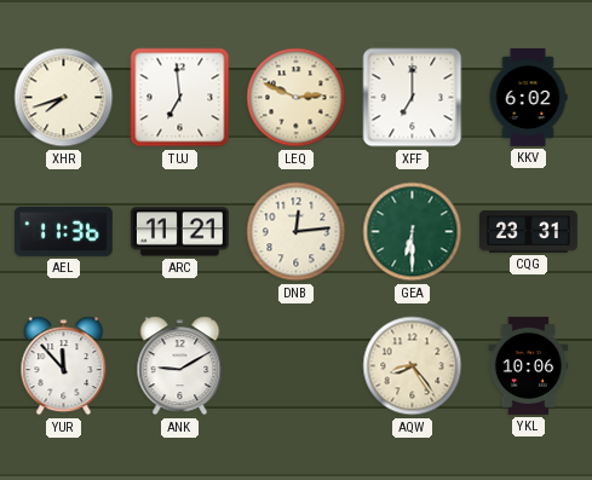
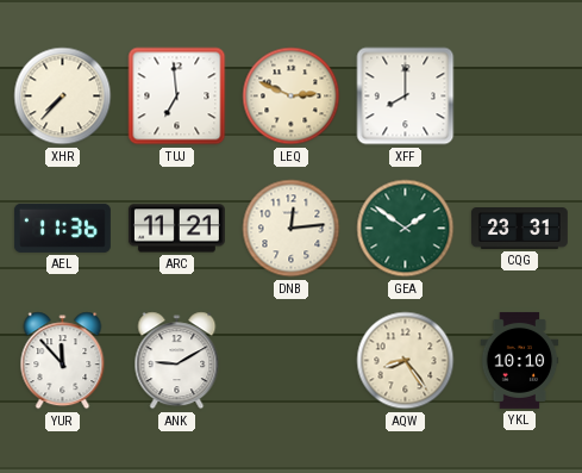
XHR: 7:42 -> 7:37
XFF: 7:00 -> 8:00
KKV: 6:02 -> none
GEA: 6:30 -> 1:51
YKL: 10:06 -> 10:10
